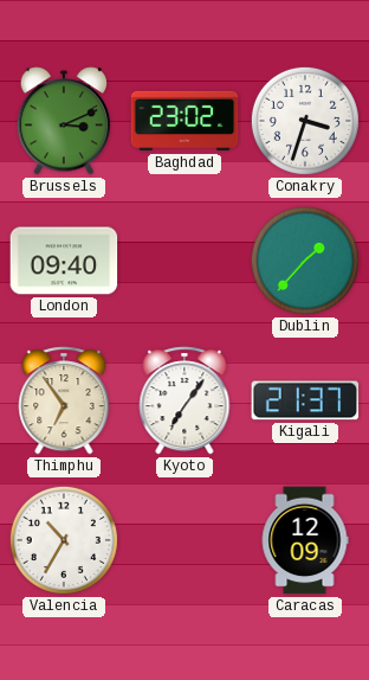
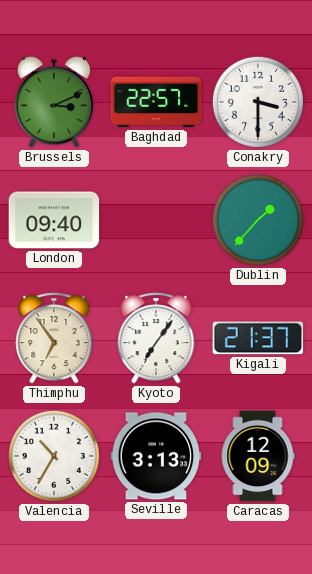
Baghdad: 23:02 -> 22:57
Conakry: 3:33 -> 3:30
Seville: none -> 3:13
